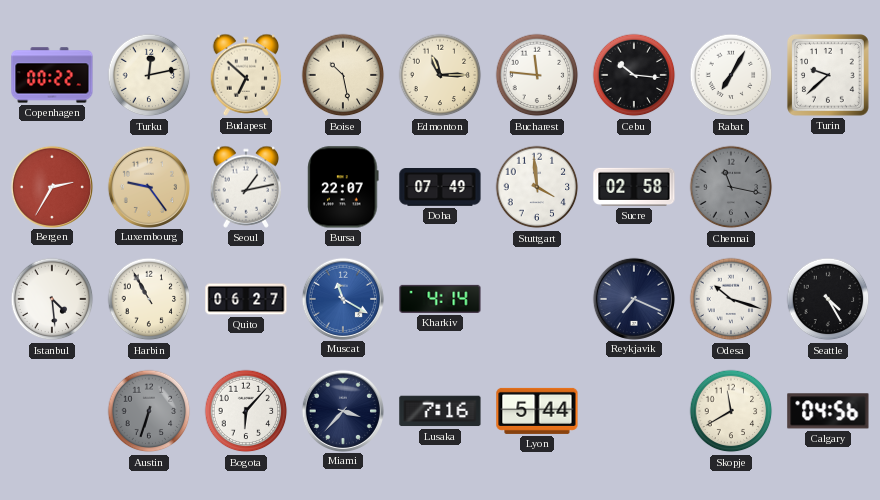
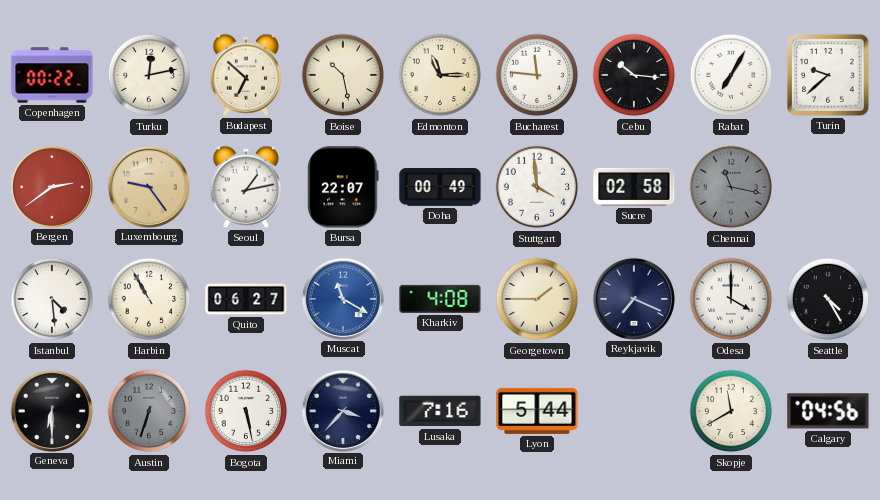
Bergen: 2:35 -> 2:39
Doha: 07:49 -> 00:49
Kharkiv: 4:14 -> 4:08
Georgetown: none -> 1:45
Odesa: 10:18 -> 4:00
Geneva: none -> 6:30
Bogota: 6:07 -> 5:28
